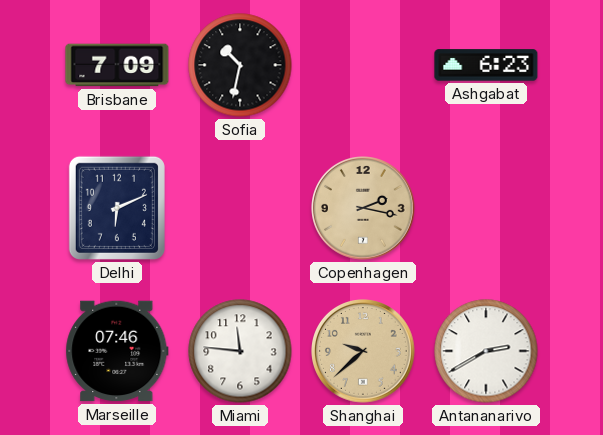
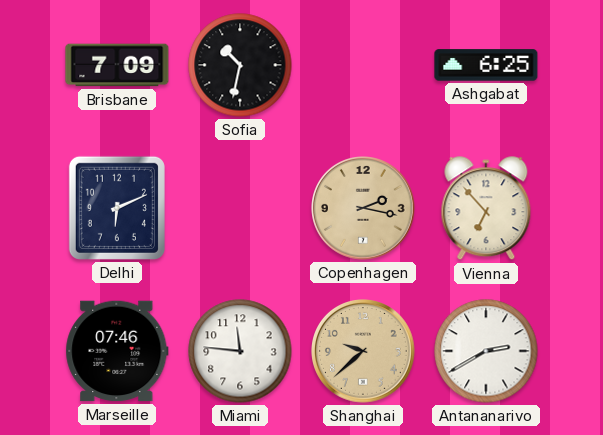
Ashgabat: 6:23 -> 6:25
Vienna: none -> 6:53
